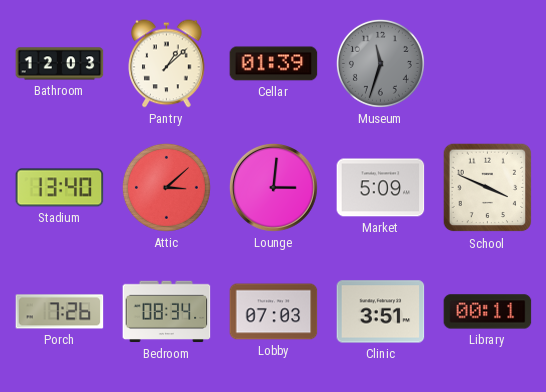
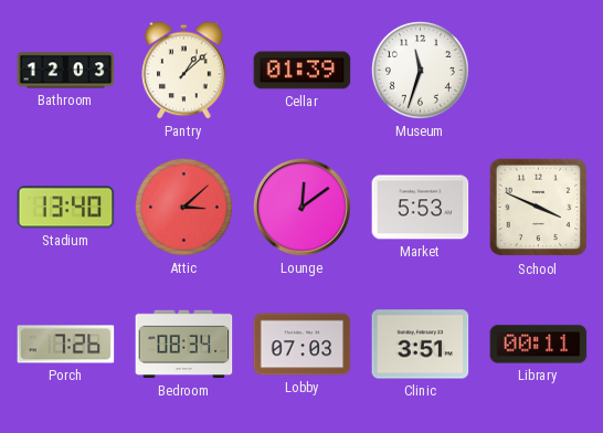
Museum dial: grey -> white
Lounge: 3:01 -> 12:09
Market: 5:09 -> 5:53
